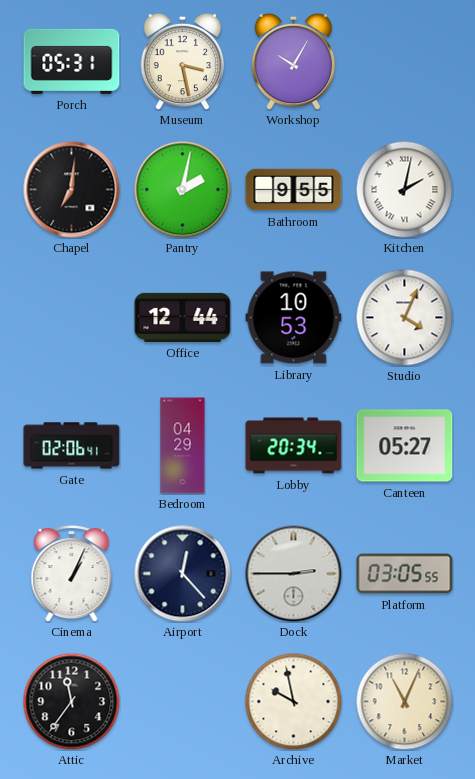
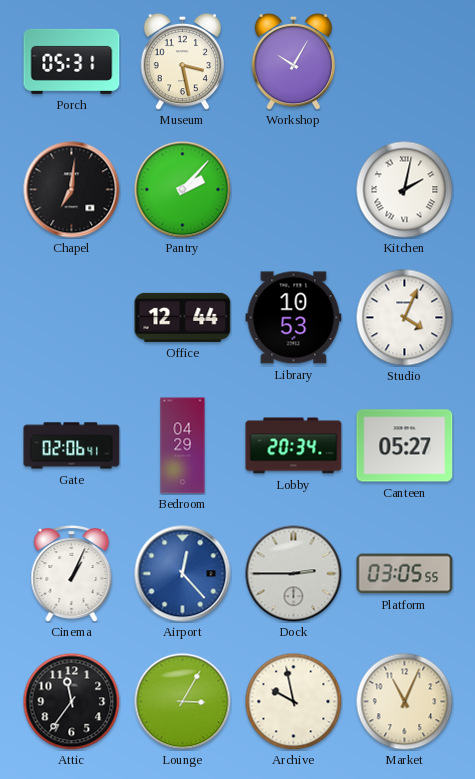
Pantry: 2:02 -> 2:07
Bathroom: 9:55 -> none
Airport dial: navy -> blue
Lounge: none -> 3:05
